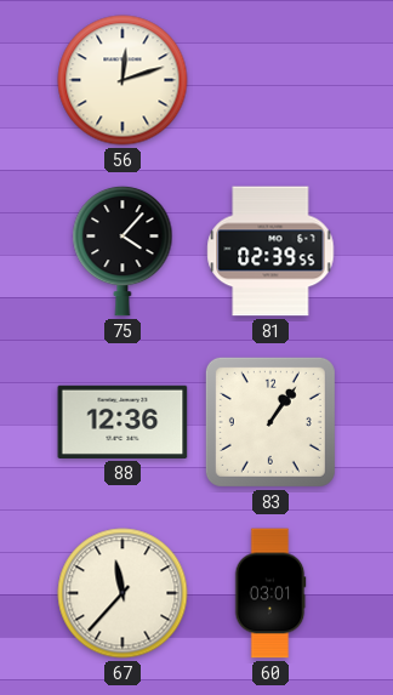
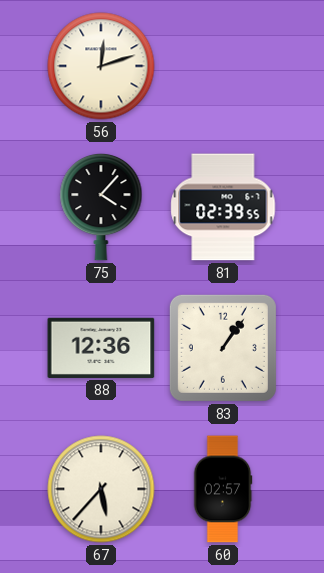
67: 11:37 -> 5:37
60: 03:01 -> 02:57
